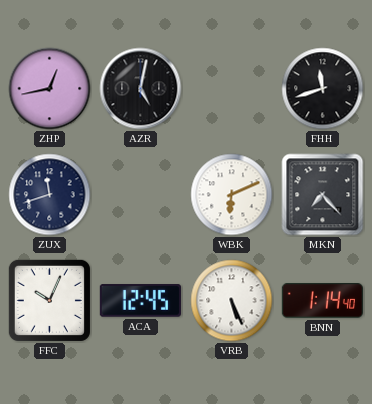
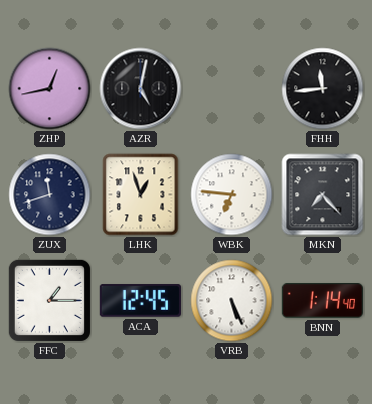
FHH: 11:42 -> 11:44
LHK: none -> 12:57
WBK: 6:11 -> 6:46
FFC: 10:04 -> 1:15
